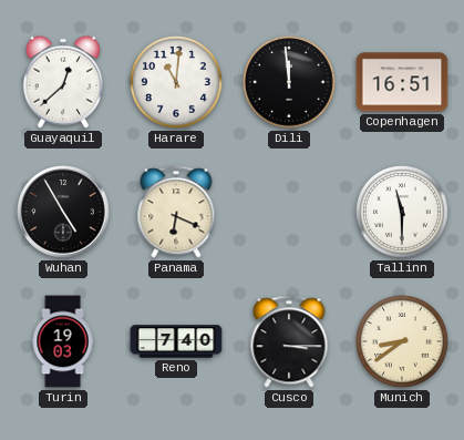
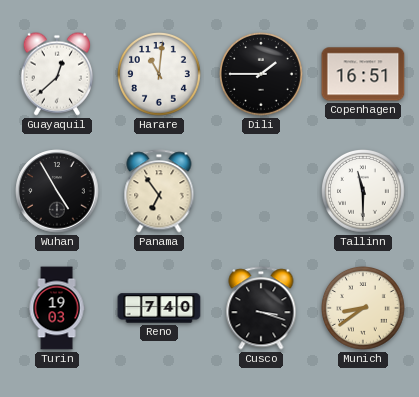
Dili: 11:59 -> 1:45
Panama: 6:19 -> 6:54
Cusco: 3:15 -> 3:18
